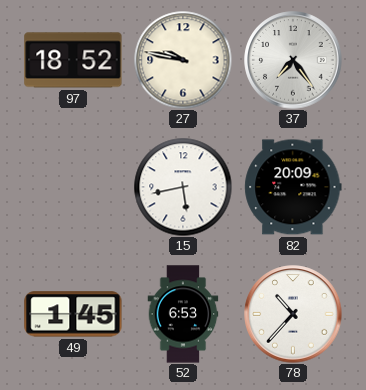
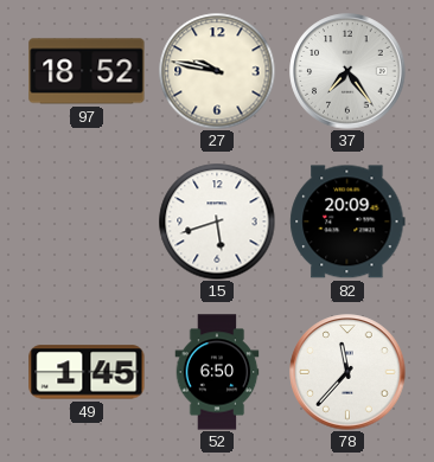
15: 5:43 -> 5:42
52: 6:53 -> 6:50
78: 10:37 -> 11:37
